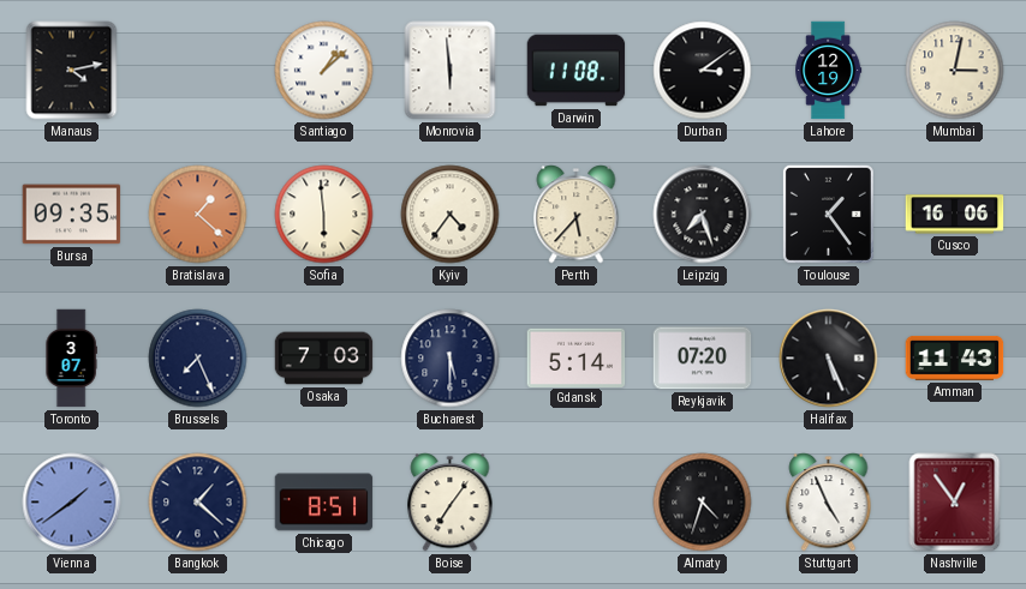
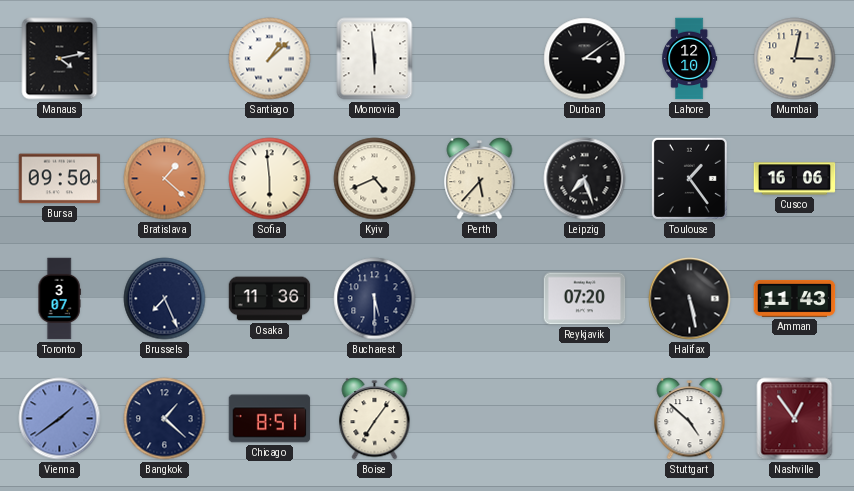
Darwin: 11:08 -> none
Lahore: 12:19 -> 12:10
Bursa: 09:35 -> 09:50
Kyiv: 4:36 -> 4:41
Osaka: 7:03 -> 11:36
Gdansk: 5:14 -> none
Halifax: 5:26 -> 5:28
Almaty: 4:33 -> none
Stuttgart: 4:56 -> 4:52
